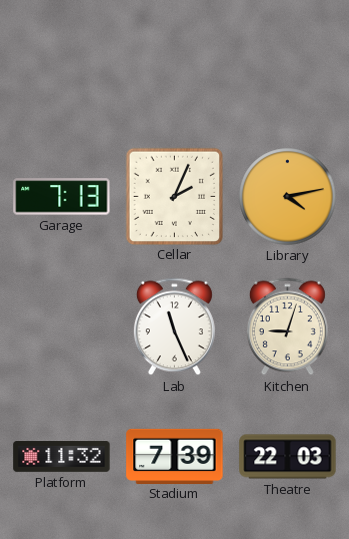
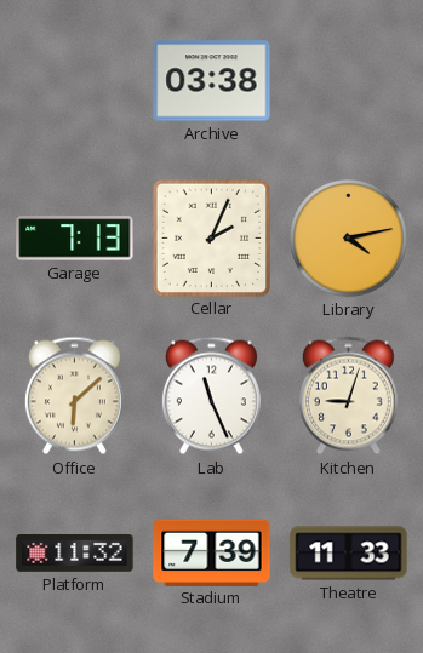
Archive: none -> 03:38
Office: none -> 6:08
Theatre: 22:03 -> 11:33
